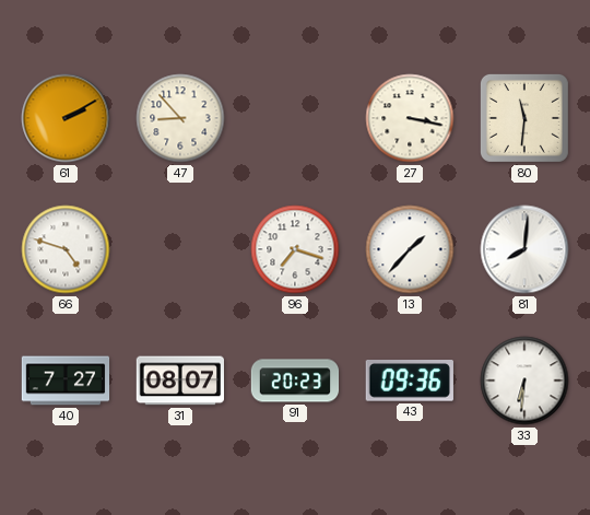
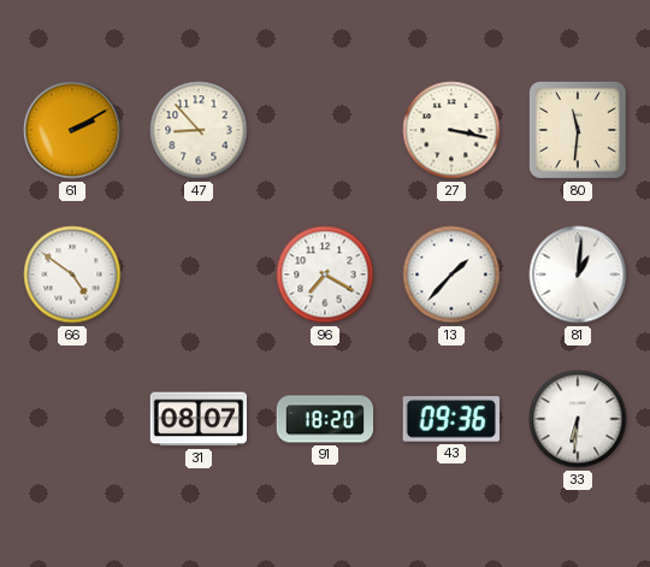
66: 4:48 -> 4:51
96: 7:18 -> 7:20
81: 8:01 -> 1:01
40: 7:27 -> none
91: 20:23 -> 18:20
